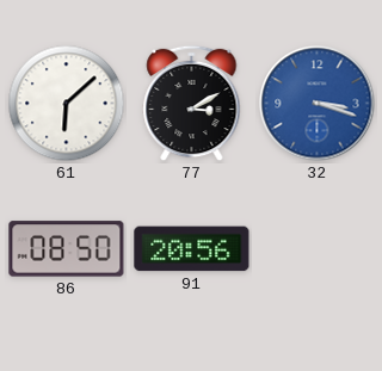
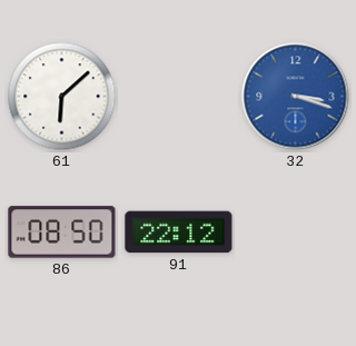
77: 3:10 -> none
91: 20:56 -> 22:12
